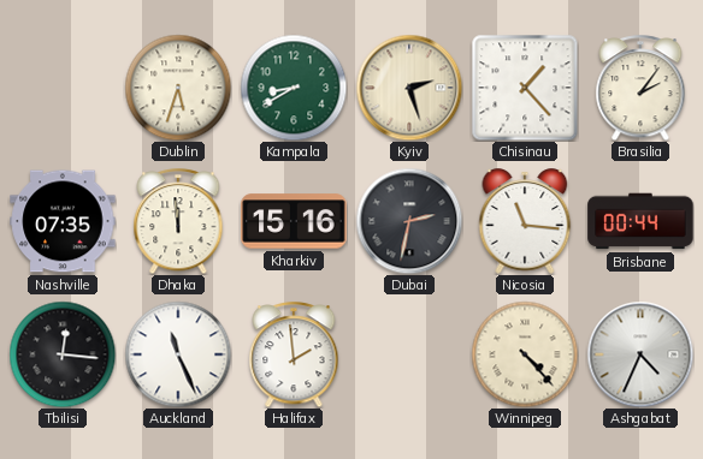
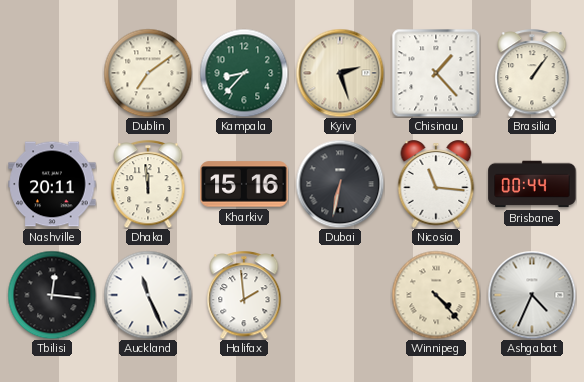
Dublin: 5:33 -> 7:09
Kampala: 8:40 -> 8:37
Brasilia: 2:06 -> 1:06
Nashville: 07:35 -> 20:11
Dubai: 2:32 -> 6:32
